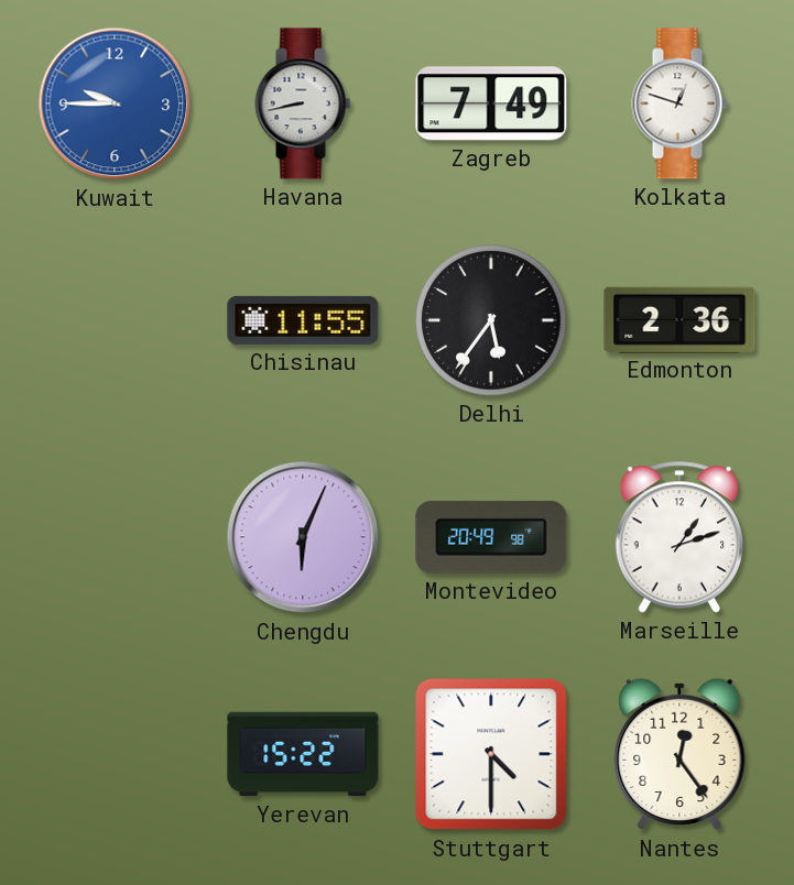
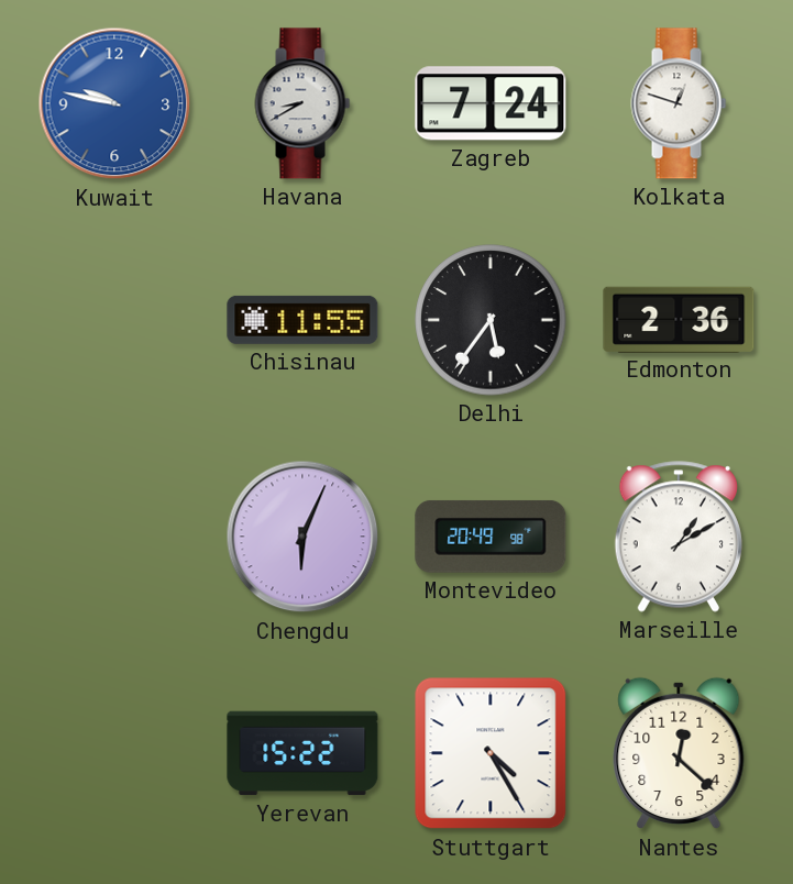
Kuwait: 9:45 -> 9:47
Havana: 8:43 -> 8:40
Zagreb: 7:49 -> 7:24
Marseille: 1:12 -> 1:10
Stuttgart: 4:30 -> 4:25
Nantes: 12:24 -> 12:22
